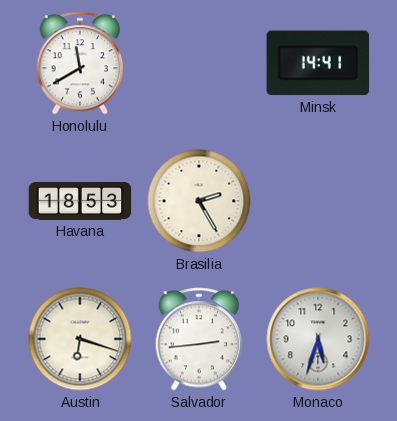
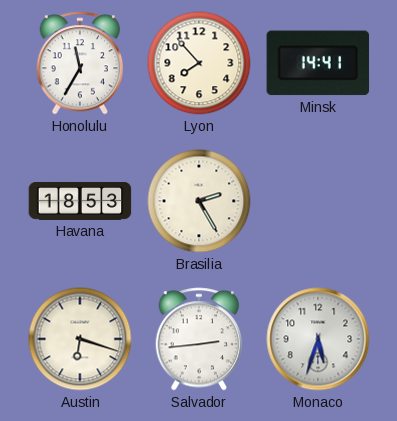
Honolulu: 11:40 -> 11:35
Lyon: none -> 7:53
